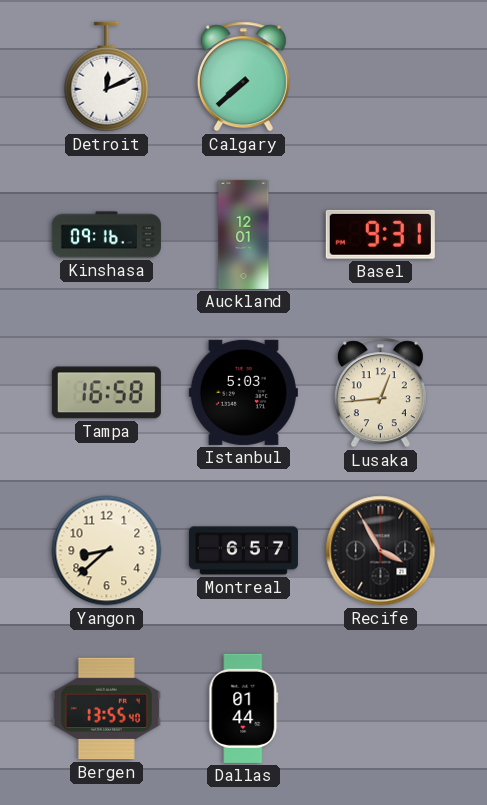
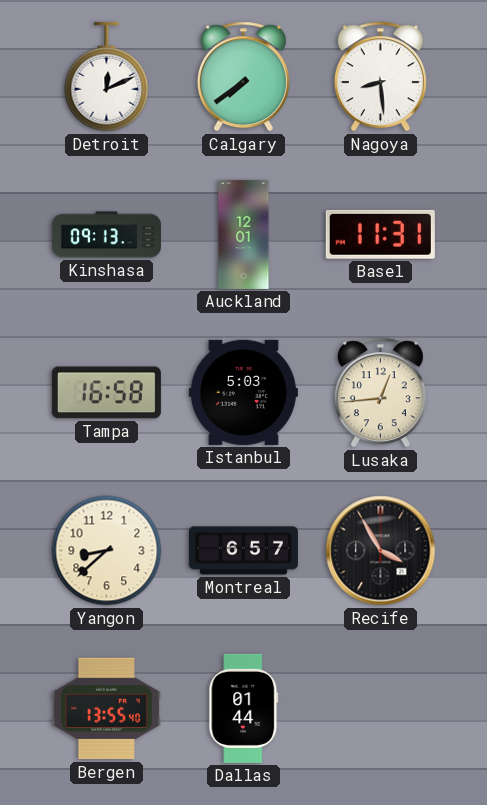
Calgary: 7:38 -> 7:39
Nagoya: none -> 8:29
Kinshasa: 09:16 -> 09:13
Basel: 9:31 -> 11:31
